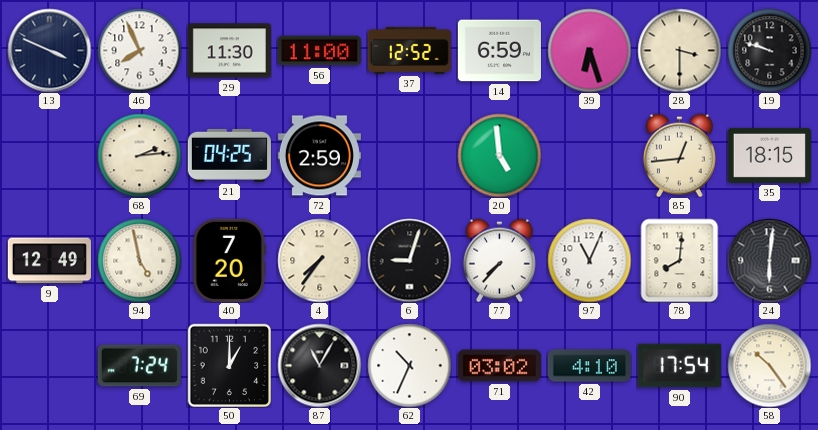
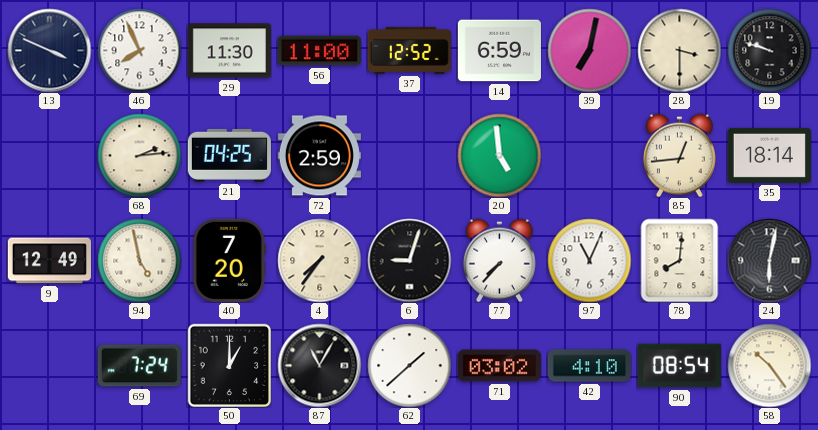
39: 6:27 -> 7:02
35: 18:15 -> 18:14
24: 6:01 -> 6:02
62: 10:34 -> 1:38
90: 17:54 -> 08:54
